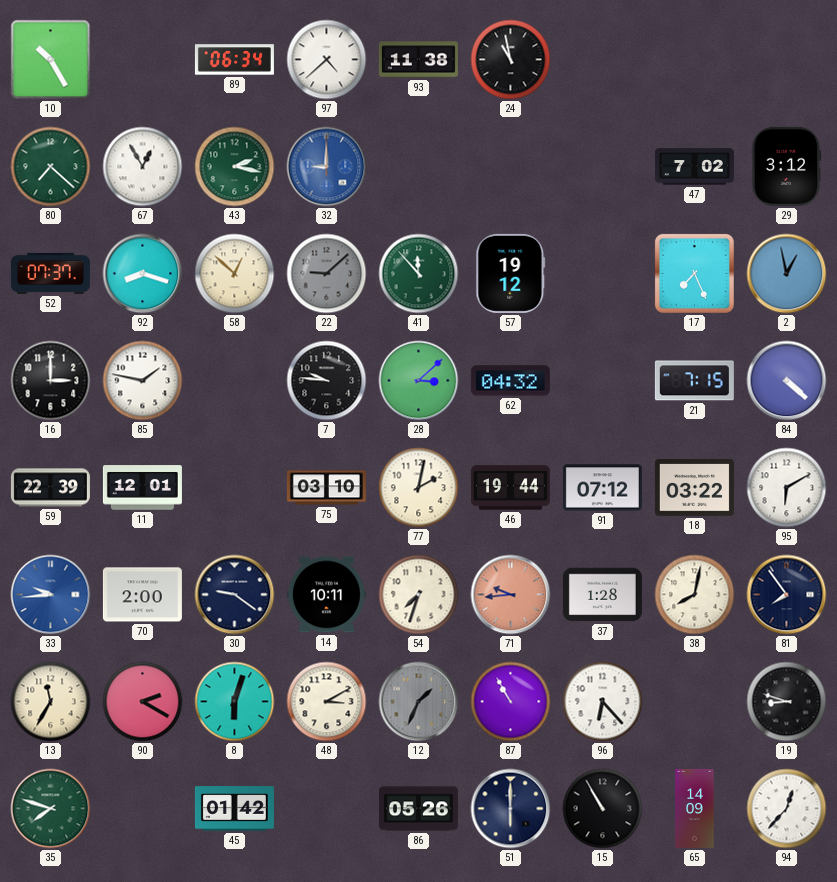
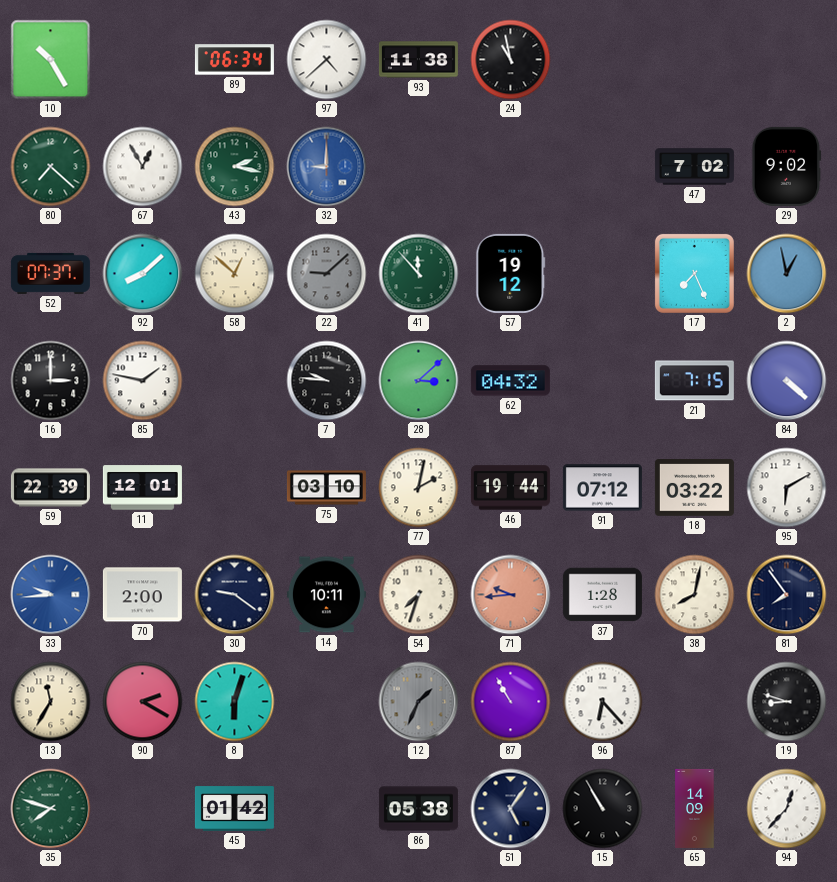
29: 3:12 -> 9:02
92: 8:18 -> 8:08
48: 3:10 -> none
86: 05:26 -> 05:38
51: 6:00 -> 5:06
